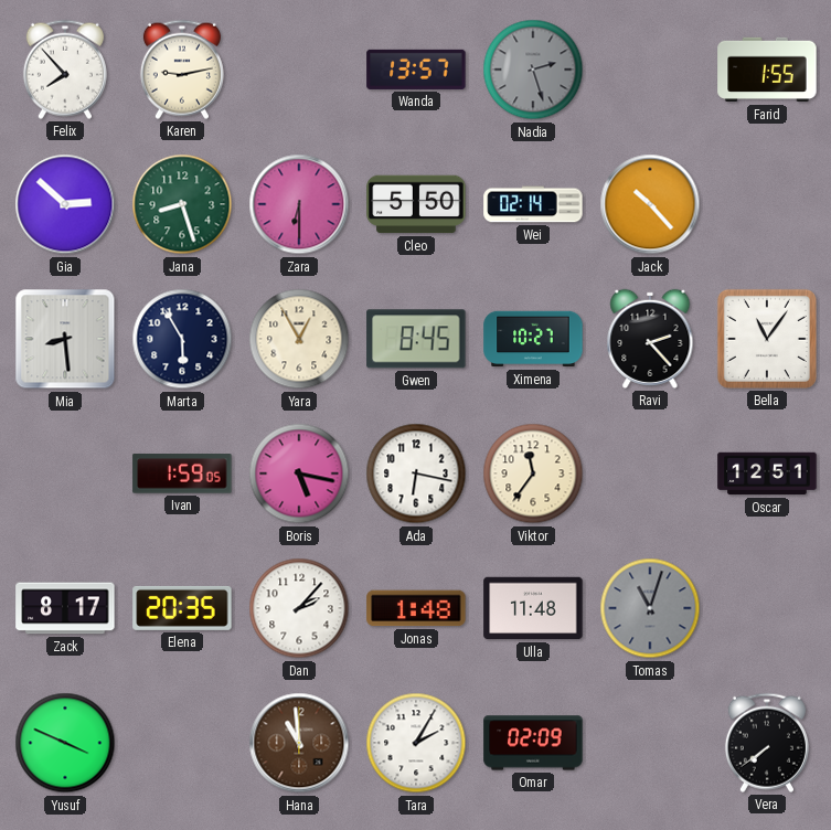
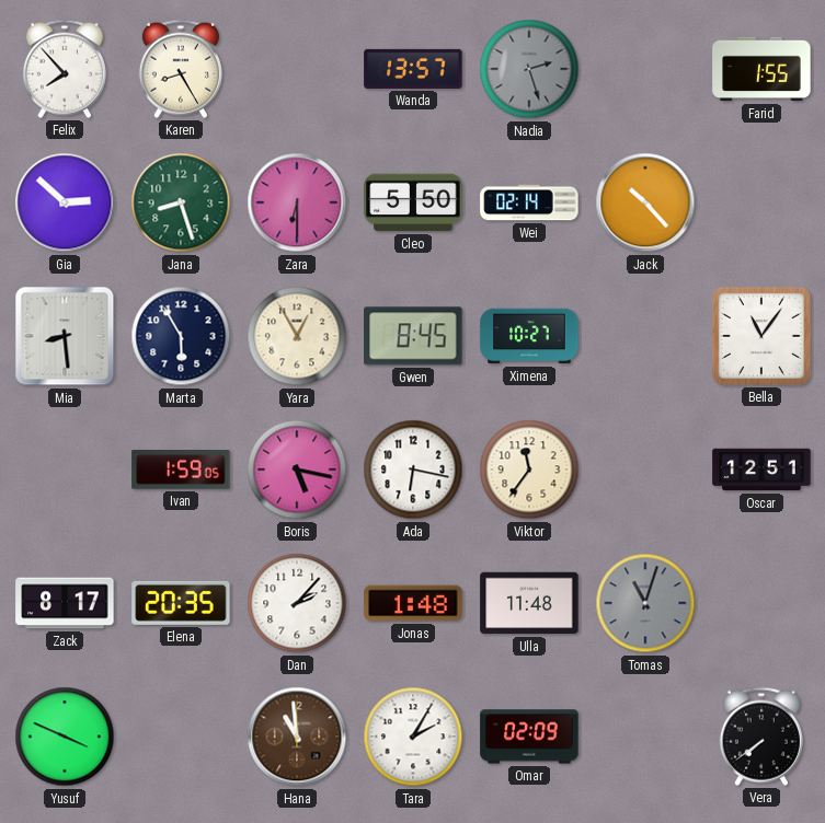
Karen: 9:13 -> 8:25
Ravi: 2:23 -> none
